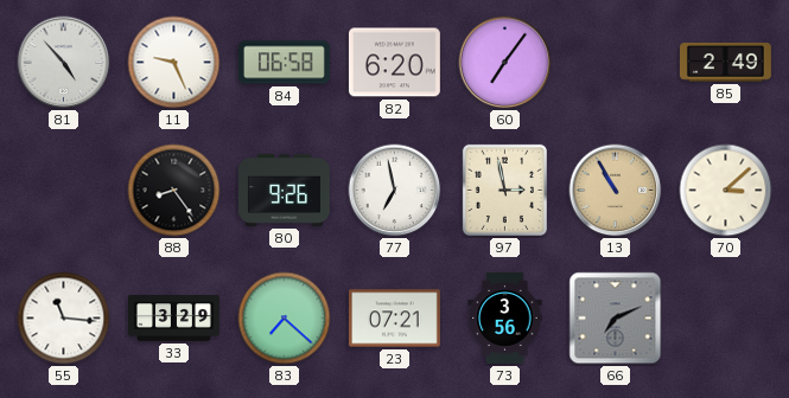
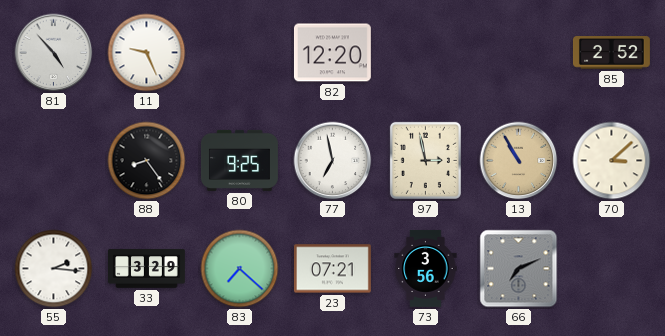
84: 06:58 -> none
82: 6:20 -> 12:20
60: 7:06 -> none
85: 2:49 -> 2:52
80: 9:26 -> 9:25
55: 11:16 -> 2:16
